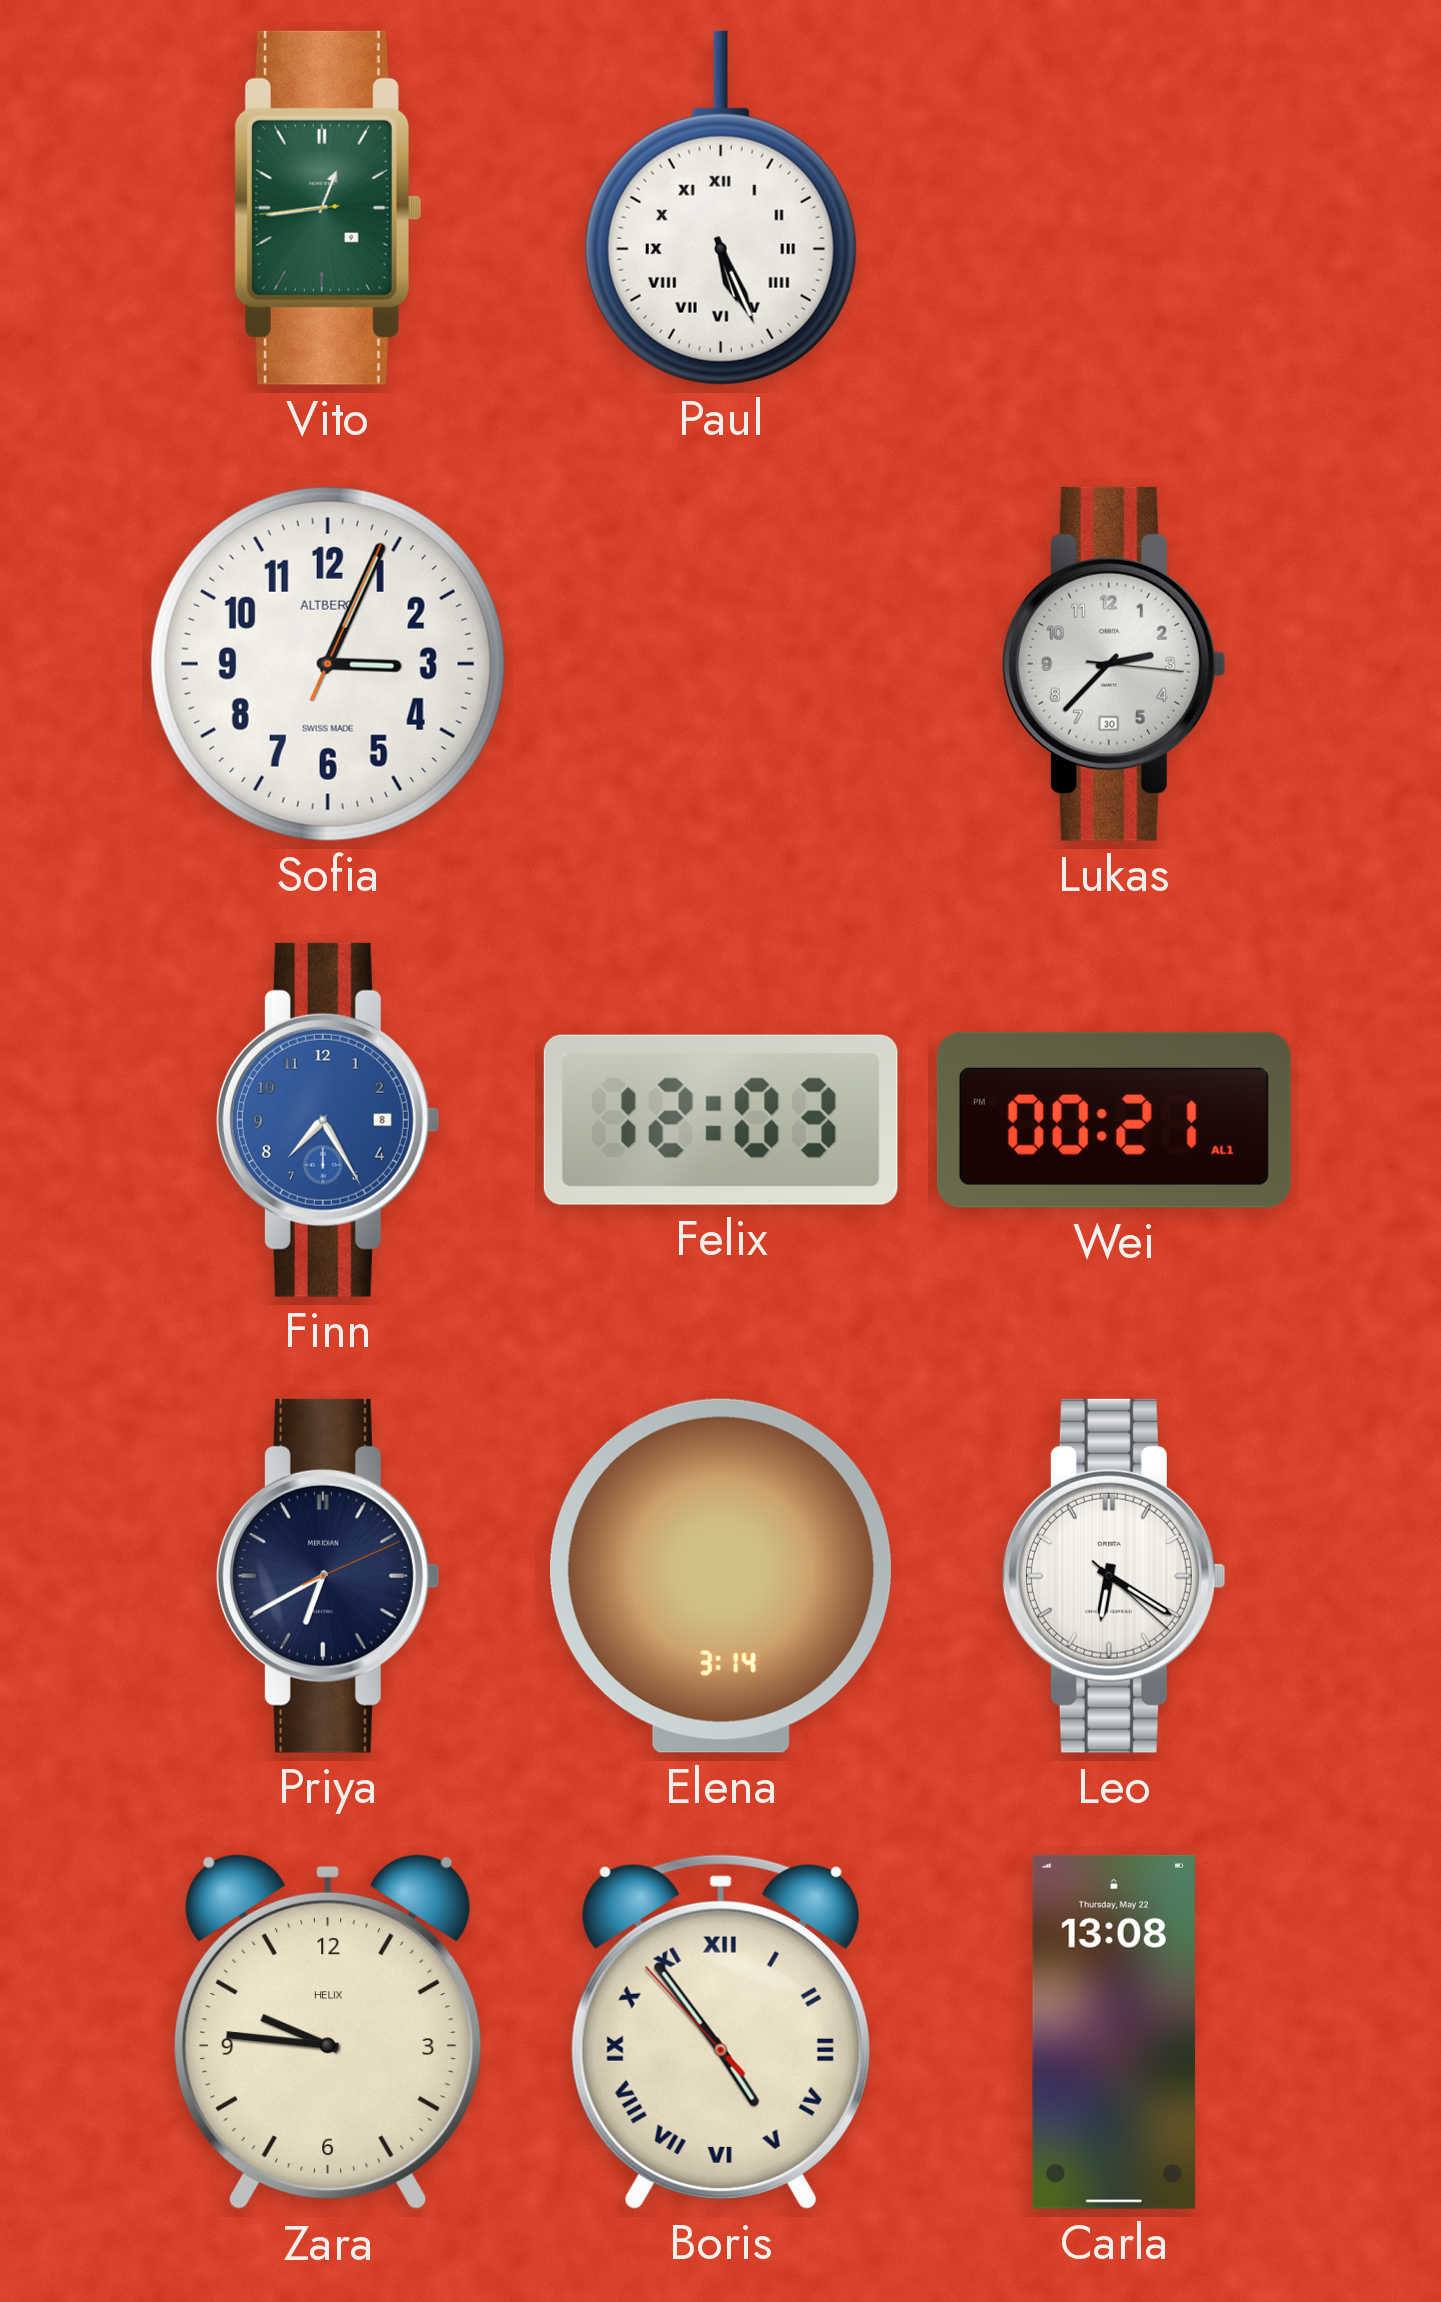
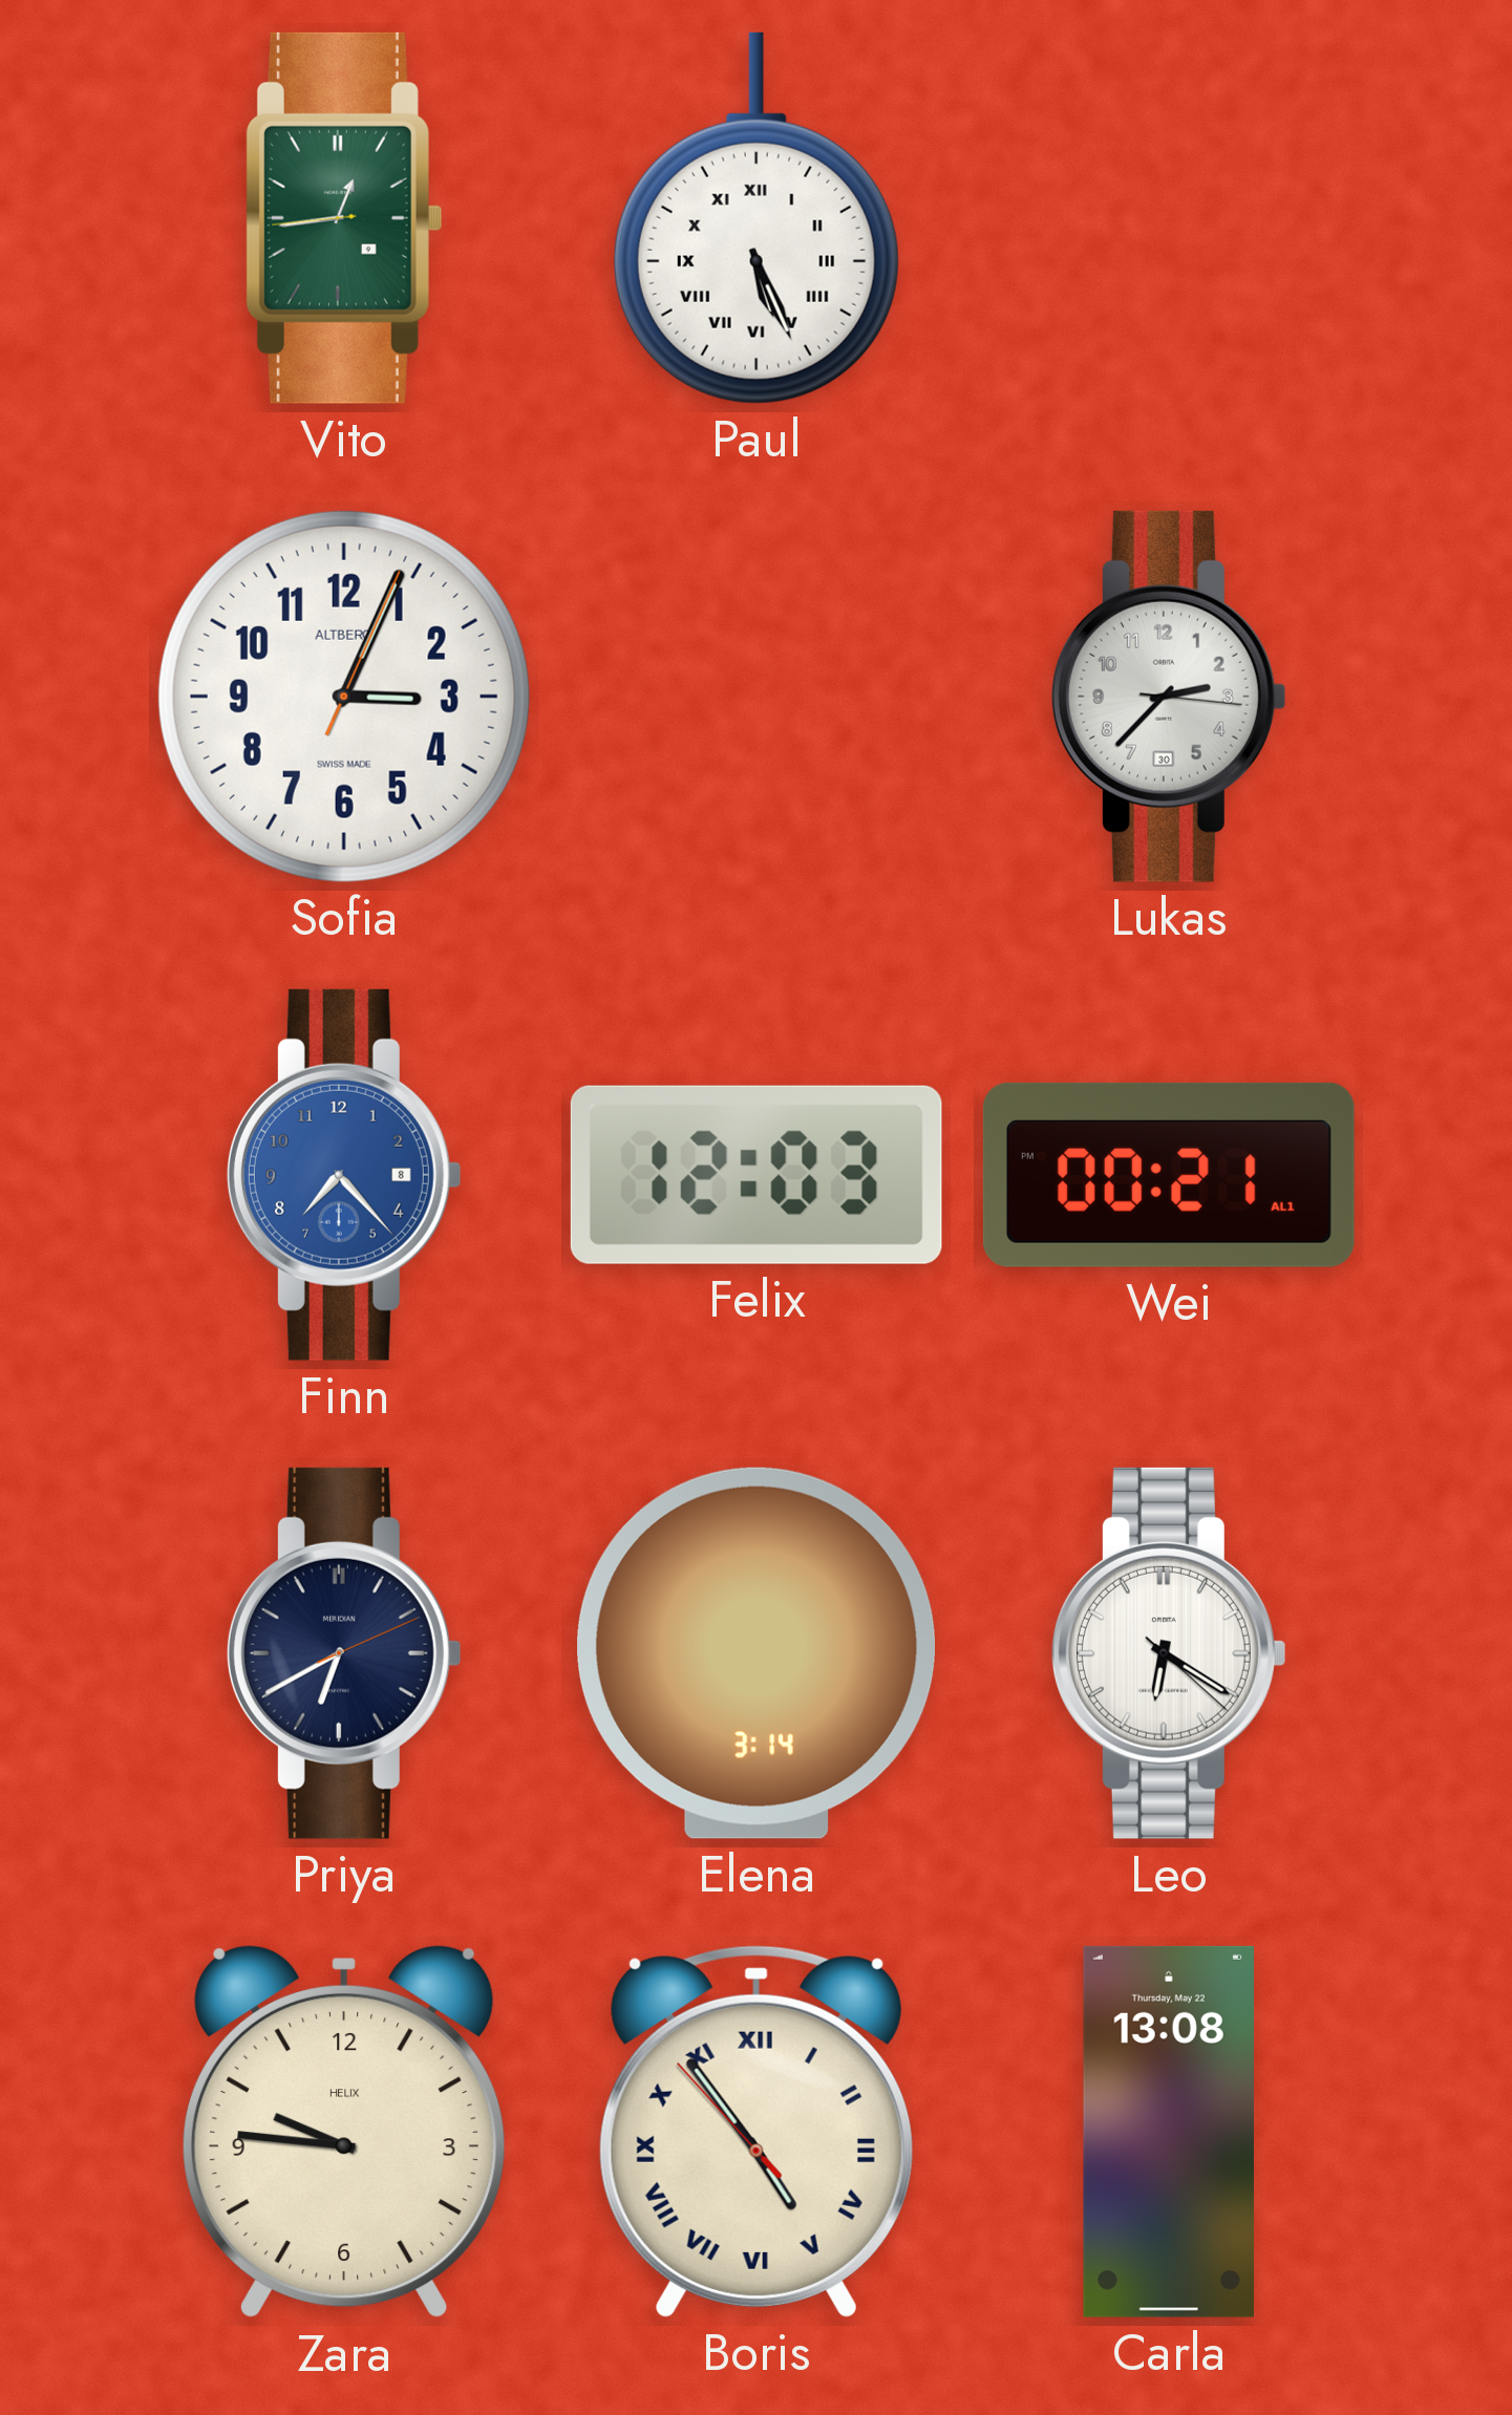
Finn: 7:25 -> 7:23
